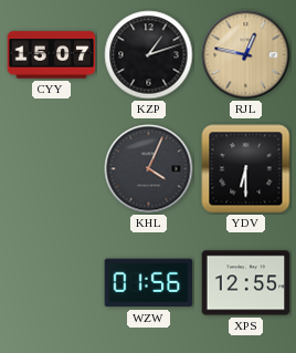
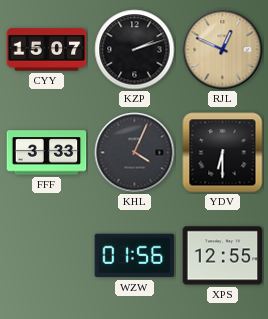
KZP: 1:12 -> 2:12
RJL: 12:47 -> 12:49
FFF: none -> 3:33
